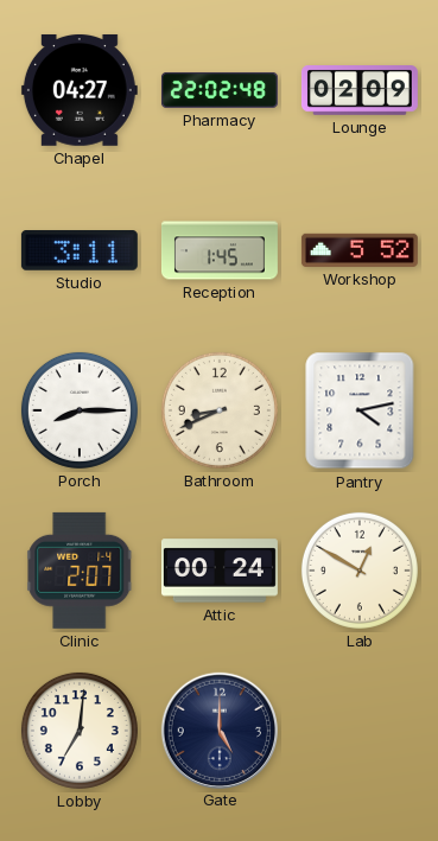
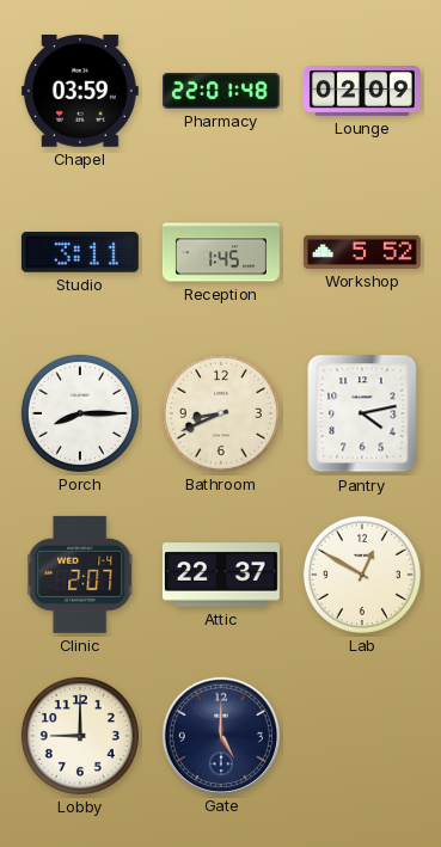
Chapel: 04:27 -> 03:59
Pharmacy: 22:02 -> 22:01
Attic: 00:24 -> 22:37
Lobby: 7:01 -> 9:00
